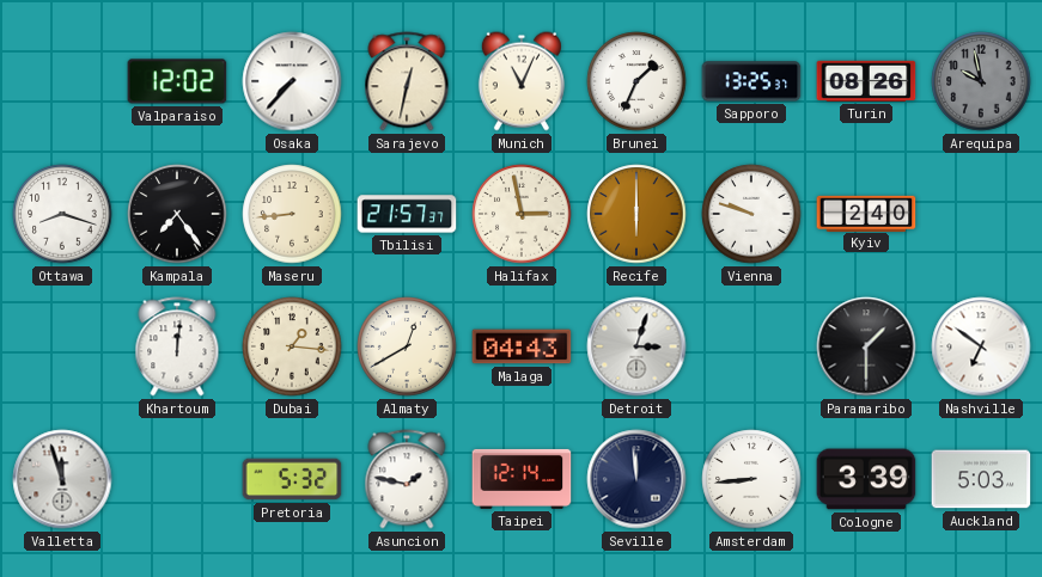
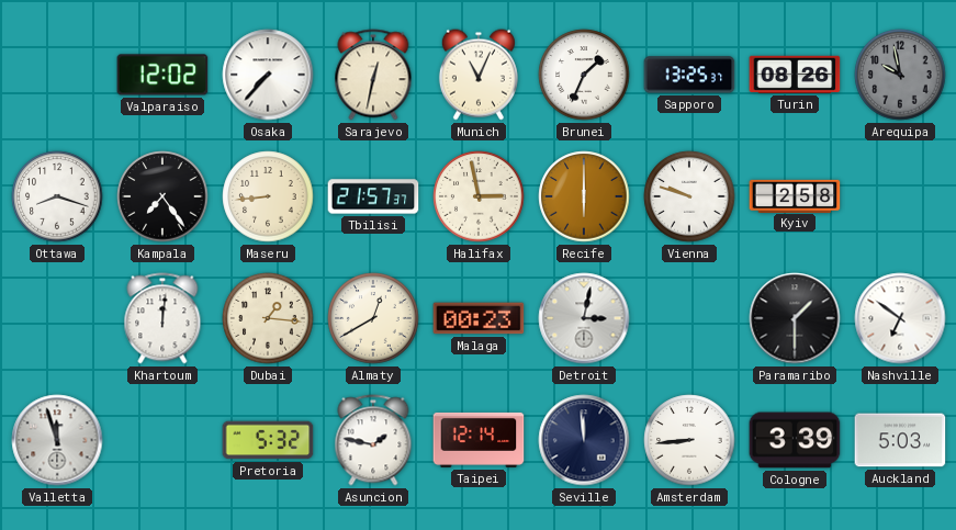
Kyiv: 2:40 -> 2:58
Malaga: 04:43 -> 00:23
Detroit: 3:03 -> 3:02
